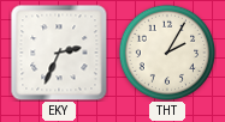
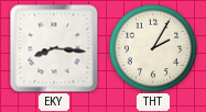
EKY: 2:34 -> 8:16
